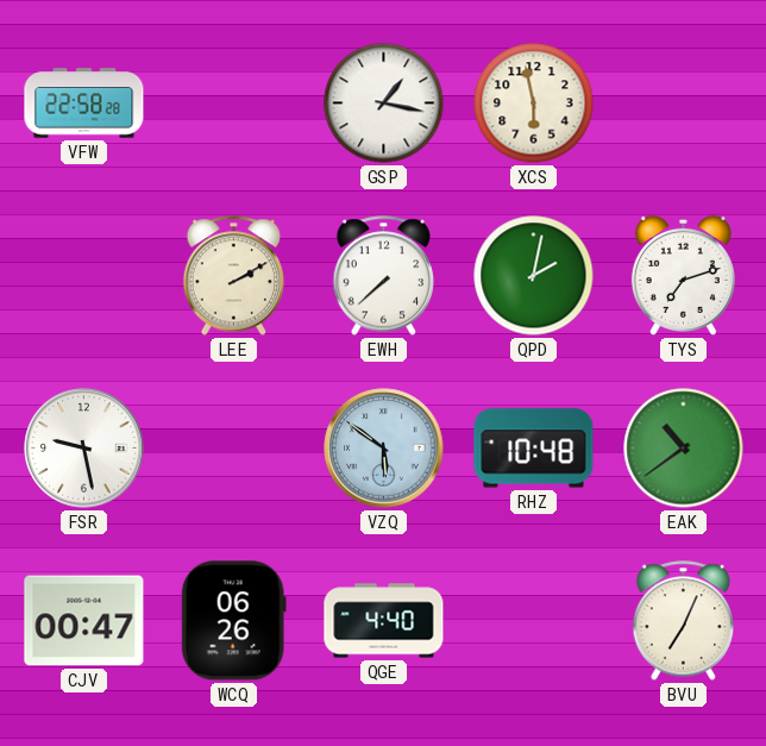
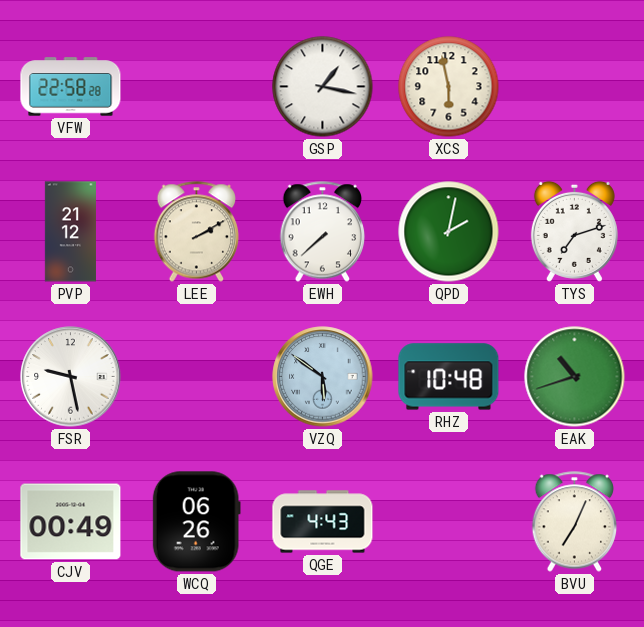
PVP: none -> 21:12
EAK: 10:39 -> 10:42
CJV: 00:47 -> 00:49
QGE: 4:40 -> 4:43
